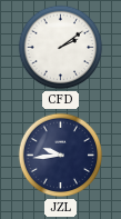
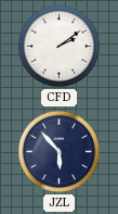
JZL: 9:44 -> 5:53
